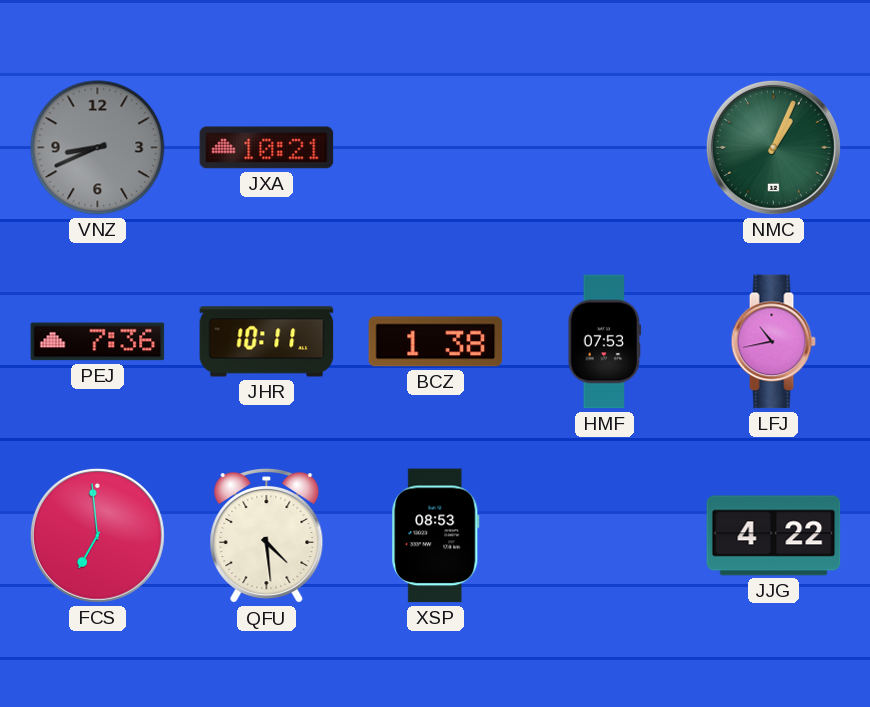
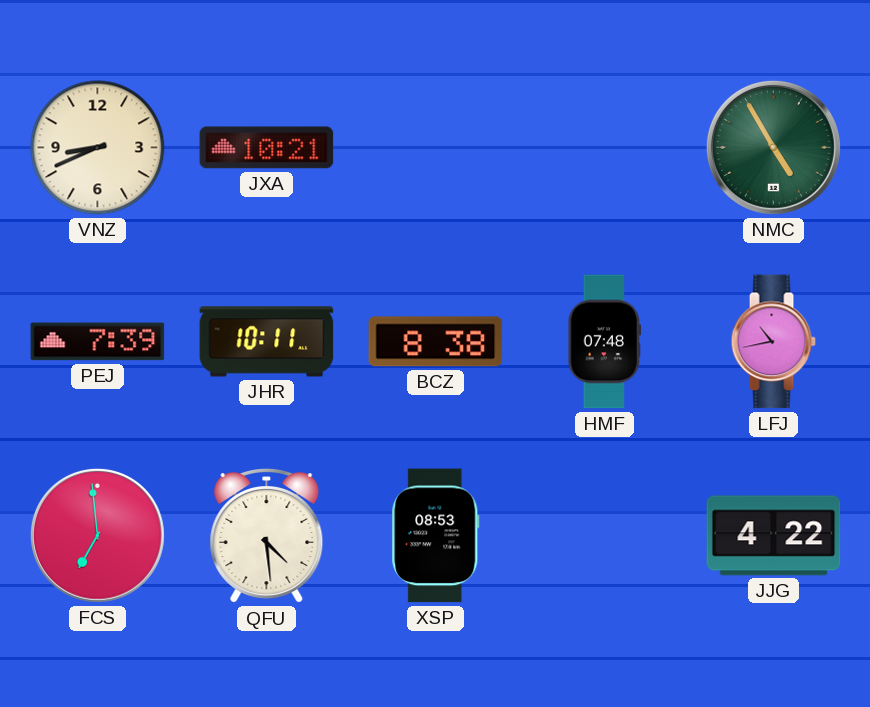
VNZ dial: grey -> cream
NMC: 1:04 -> 4:55
PEJ: 7:36 -> 7:39
BCZ: 1:38 -> 8:38
HMF: 07:53 -> 07:48
